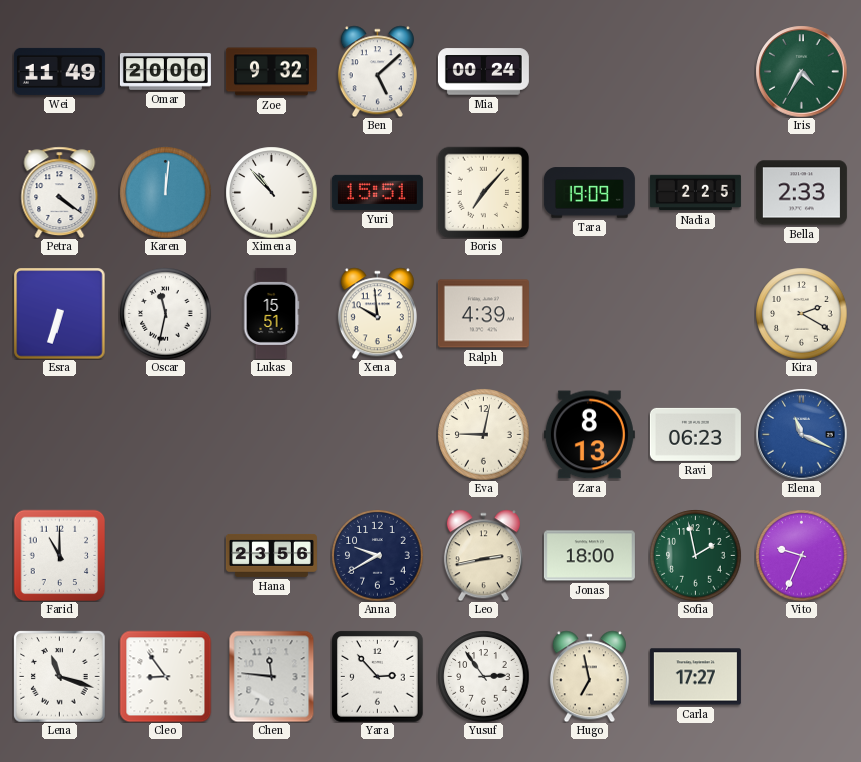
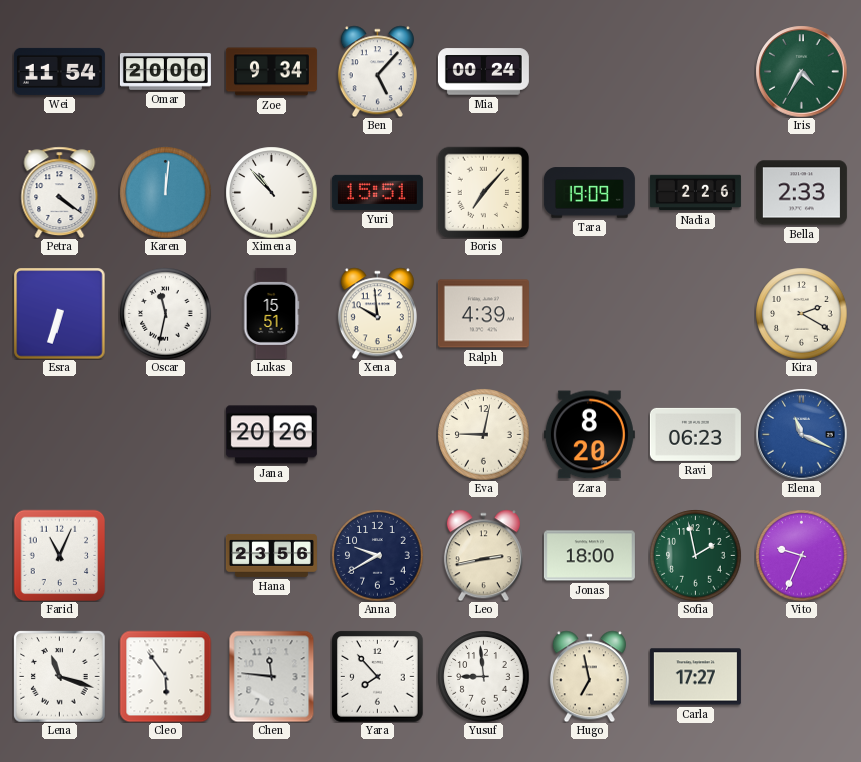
Wei: 11:49 -> 11:54
Zoe: 9:32 -> 9:34
Ben: 5:08 -> 5:07
Nadia: 2:25 -> 2:26
Jana: none -> 20:26
Zara: 8:13 -> 8:20
Farid: 11:00 -> 11:04
Cleo: 8:54 -> 5:54
Yara: 2:53 -> 7:53
Yusuf: 2:54 -> 8:59
